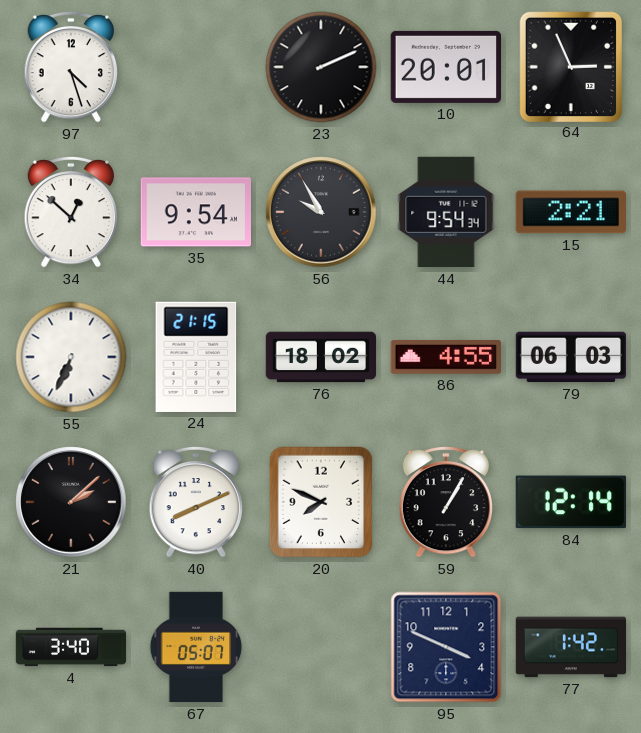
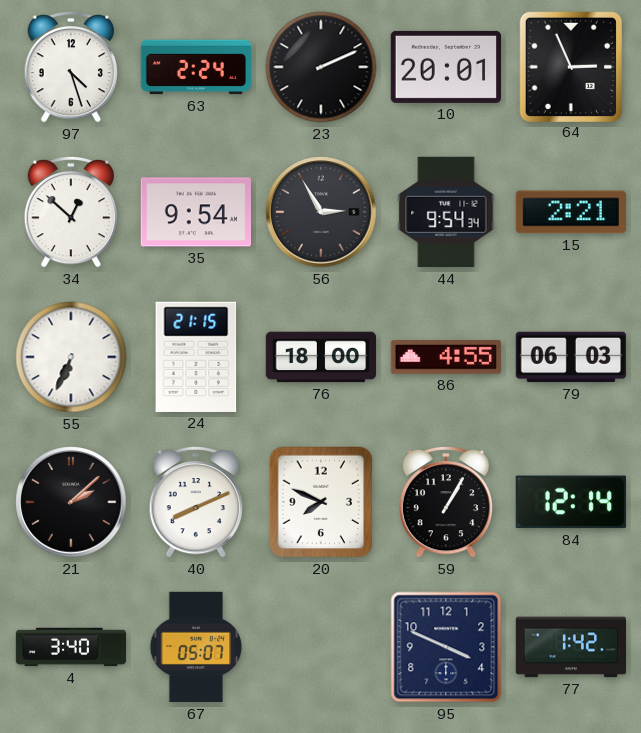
63: none -> 2:24
56: 9:55 -> 2:55
76: 18:02 -> 18:00
